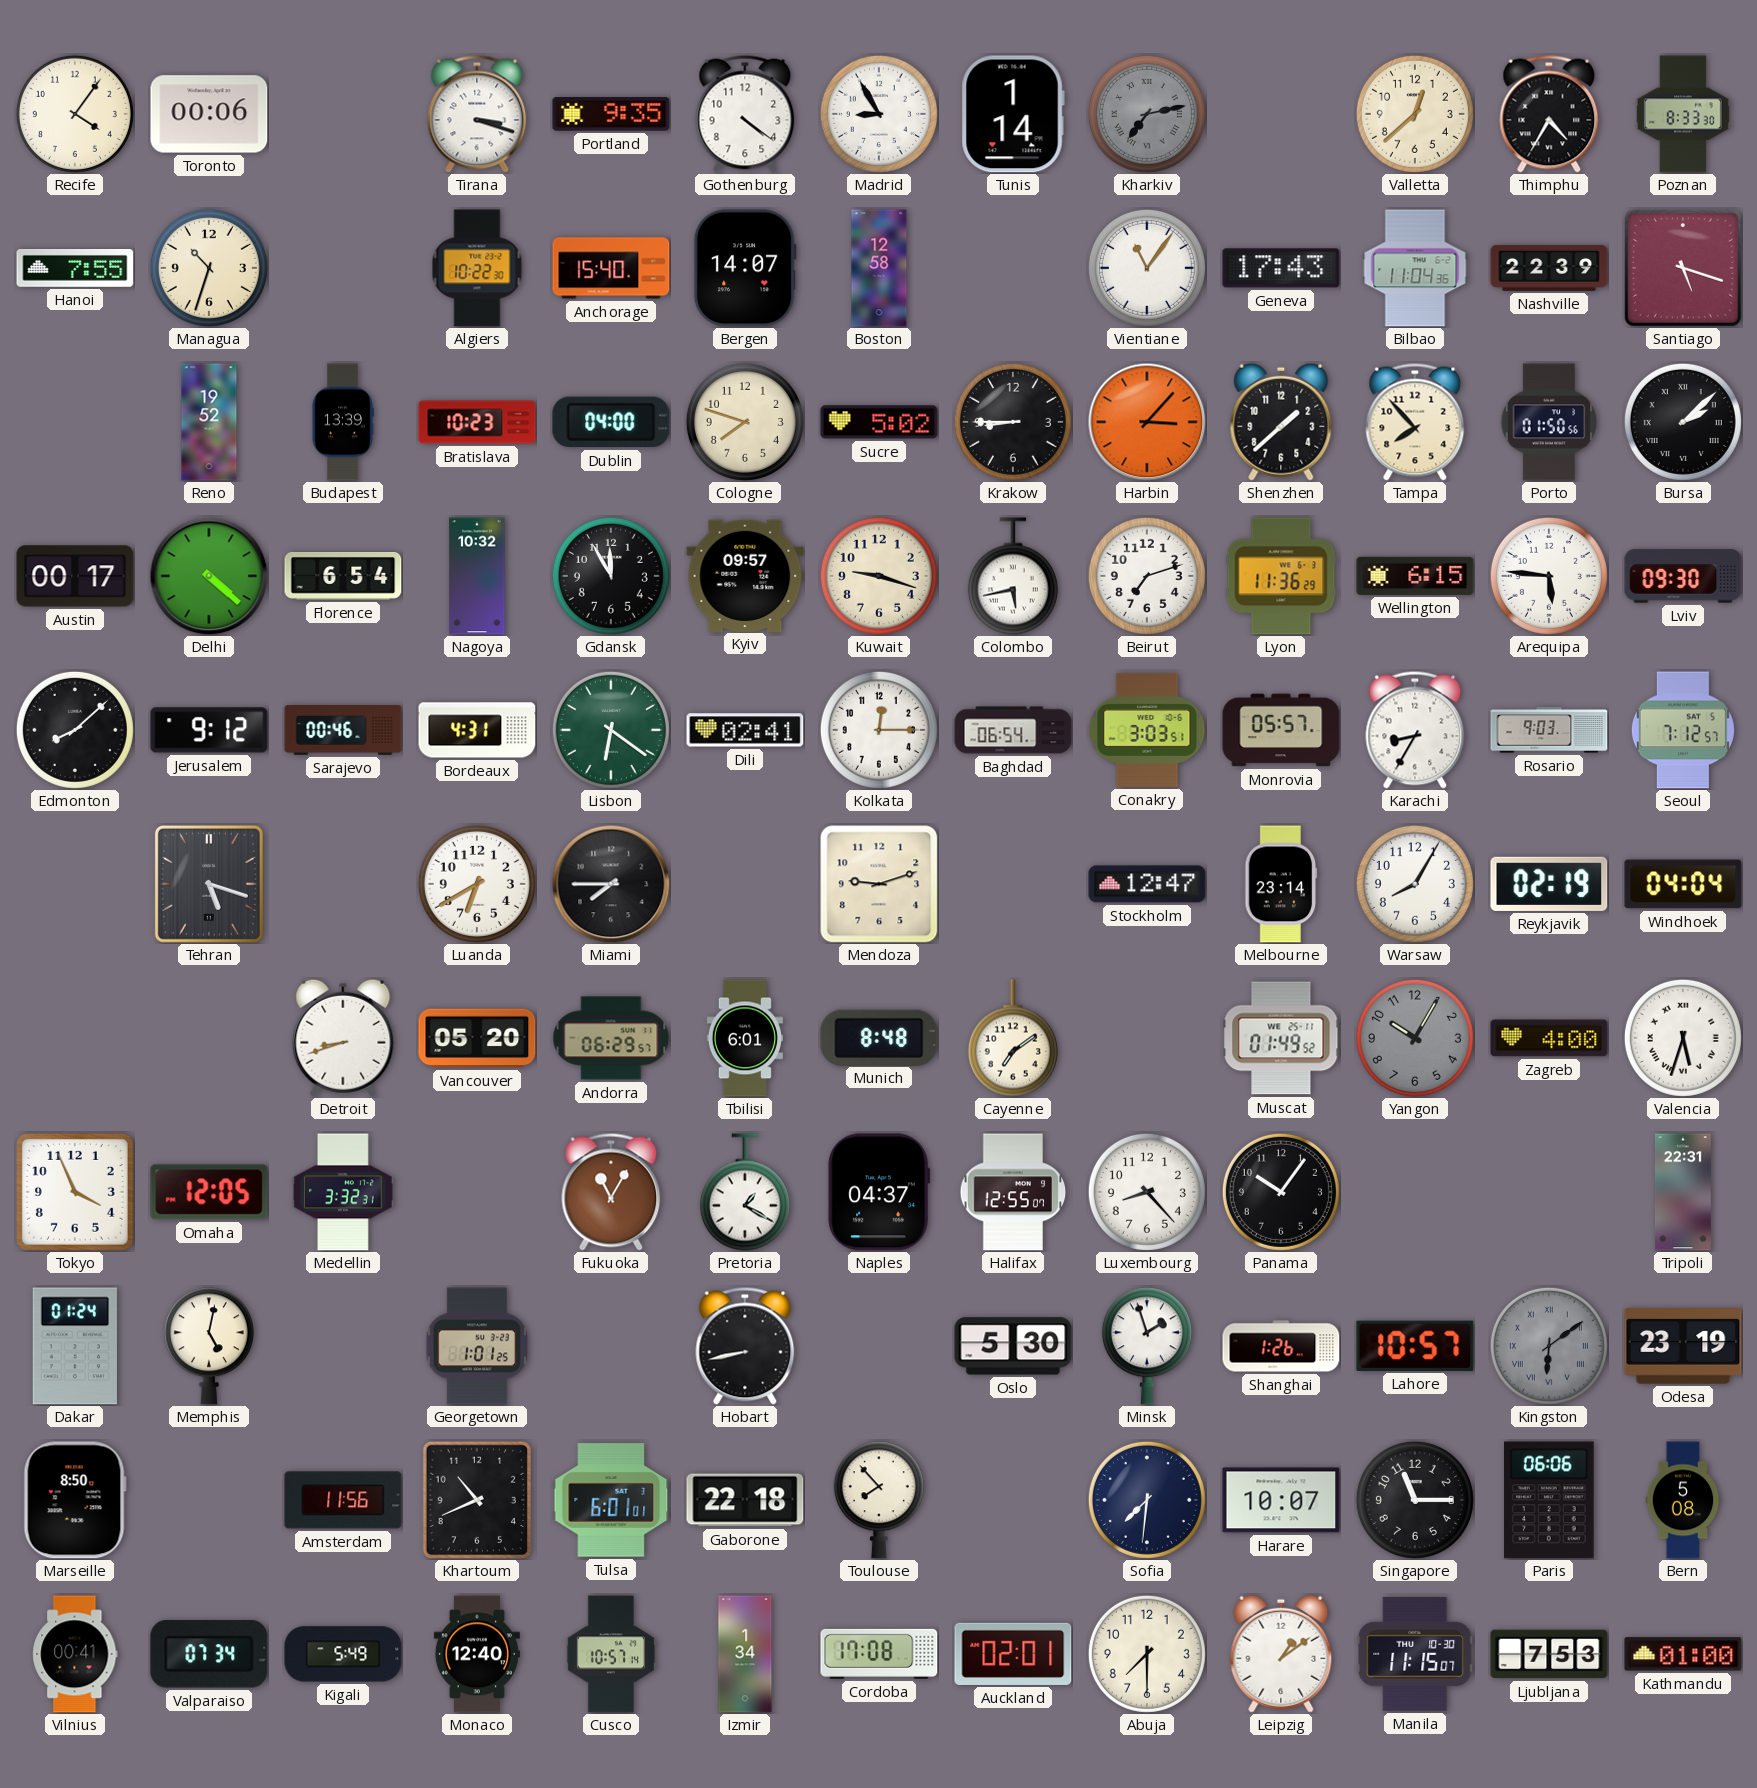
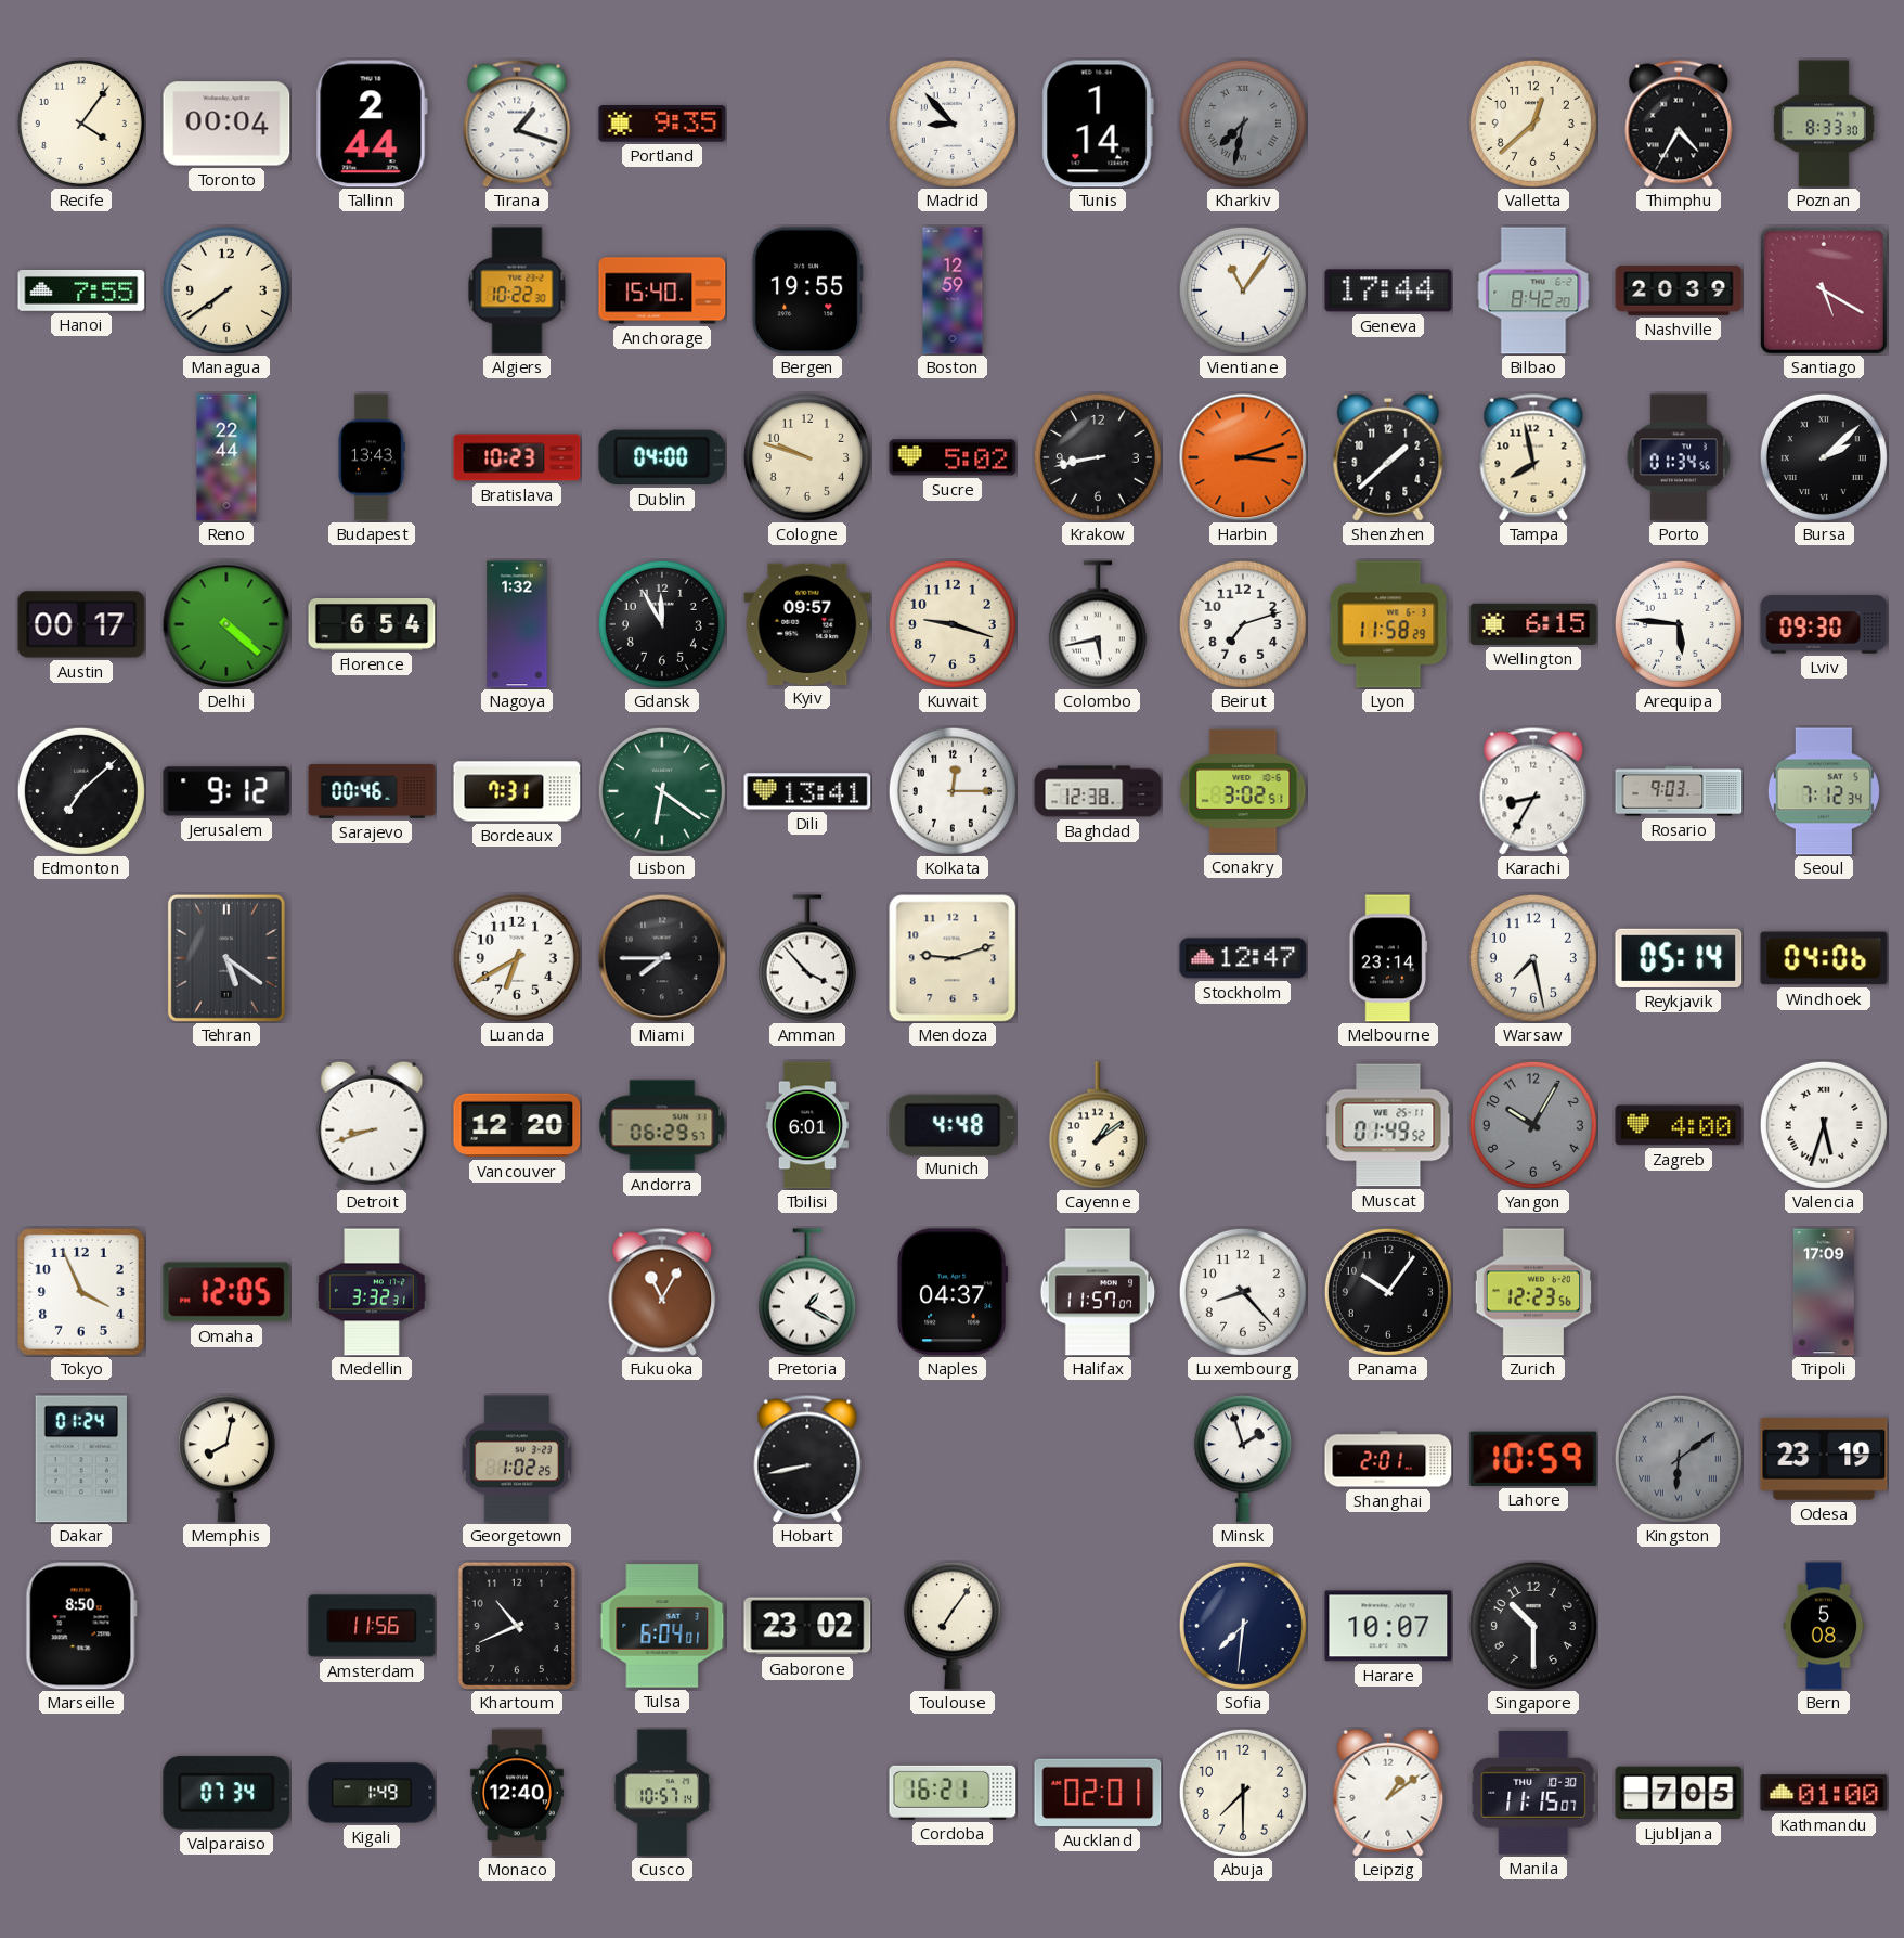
Toronto: 00:06 -> 00:04
Tallinn: none -> 2:44
Tirana: 3:18 -> 1:18
Gothenburg: 4:21 -> none
Madrid: 8:55 -> 8:53
Kharkiv: 7:13 -> 7:32
Managua: 10:33 -> 7:39
Bergen: 14:07 -> 19:55
Boston: 12:58 -> 12:59
Geneva: 17:43 -> 17:44
Bilbao: 11:04 -> 8:42
Nashville: 22:39 -> 20:39
Santiago: 5:18 -> 5:20
Reno: 19:52 -> 22:44
Budapest: 13:39 -> 13:43
Cologne: 7:48 -> 9:48
Krakow: 8:45 -> 8:43
Harbin: 3:07 -> 3:12
Tampa: 7:53 -> 7:58
Porto: 01:50 -> 01:34
Nagoya: 10:32 -> 1:32
Lyon: 11:36 -> 11:58
Edmonton: 8:08 -> 7:08
Bordeaux: 4:31 -> 7:31
Dili: 02:41 -> 13:41
Baghdad: 06:54 -> 12:38
Conakry: 3:03 -> 3:02
Monrovia: 05:57 -> none
Seoul: 7:12:57 -> 7:12:34
Tehran: 5:18 -> 5:21
Amman: none -> 3:53
Warsaw: 8:05 -> 7:28
Reykjavik: 02:19 -> 05:14
Windhoek: 04:04 -> 04:06
Vancouver: 05:20 -> 12:20
Munich: 8:48 -> 4:48
Cayenne: 7:09 -> 1:09
Halifax: 12:55 -> 11:57
Zurich: none -> 12:23
Tripoli: 22:31 -> 17:09
Memphis: 5:02 -> 8:02
Georgetown: 1:01 -> 1:02
Oslo: 5:30 -> none
Shanghai: 1:26 -> 2:01
Lahore: 10:57 -> 10:59
Tulsa: 6:01 -> 6:04
Gaborone: 22:18 -> 23:02
Toulouse: 7:53 -> 7:06
Singapore: 11:15 -> 10:30
Paris: 06:06 -> none
Vilnius: 00:41 -> none
Kigali: 5:49 -> 1:49
Izmir: 1:34 -> none
Cordoba: 17:08 -> 16:21
Ljubljana: 7:53 -> 7:05
